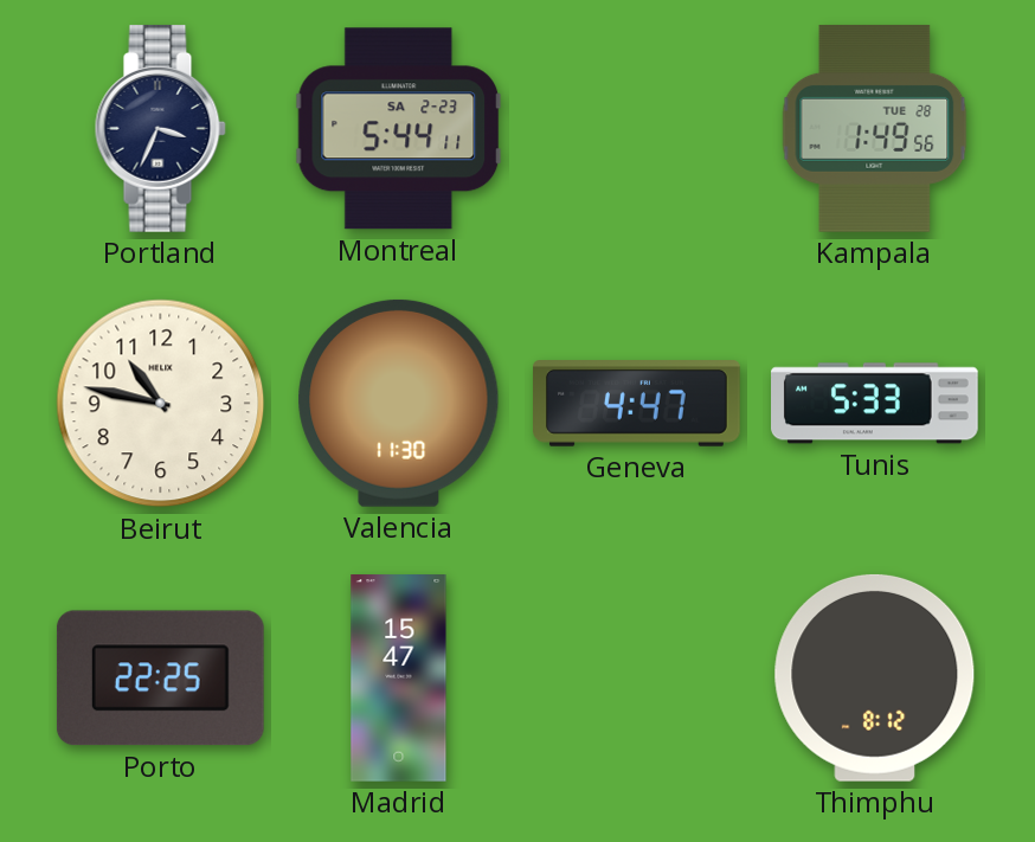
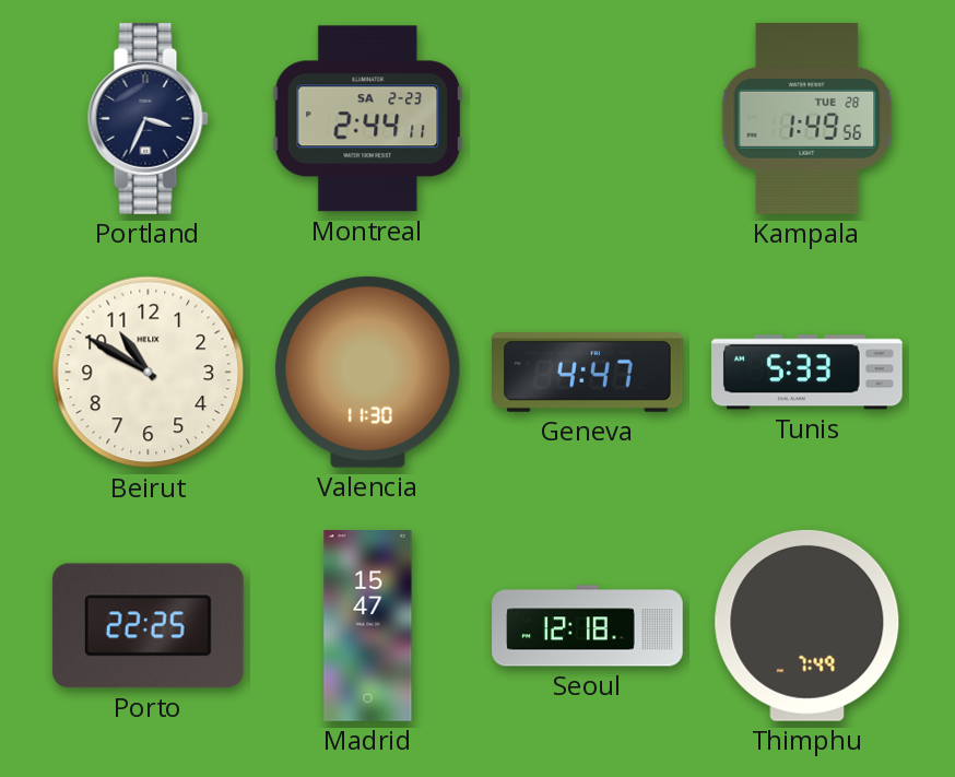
Montreal: 5:44 -> 2:44
Beirut: 10:47 -> 10:50
Seoul: none -> 12:18
Thimphu: 8:12 -> 7:49
